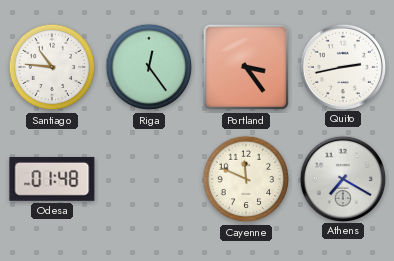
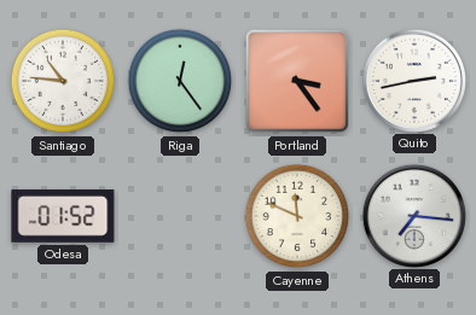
Odesa: 01:48 -> 01:52
Athens: 7:20 -> 7:16
